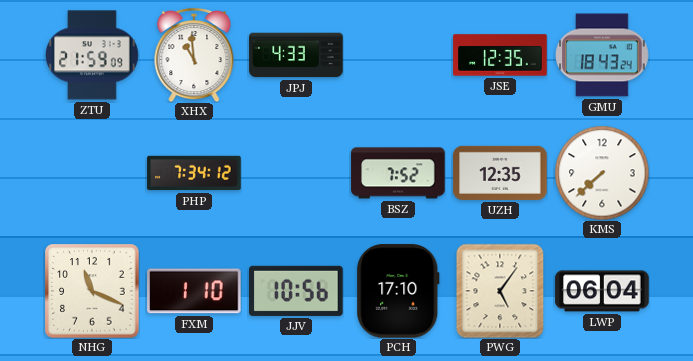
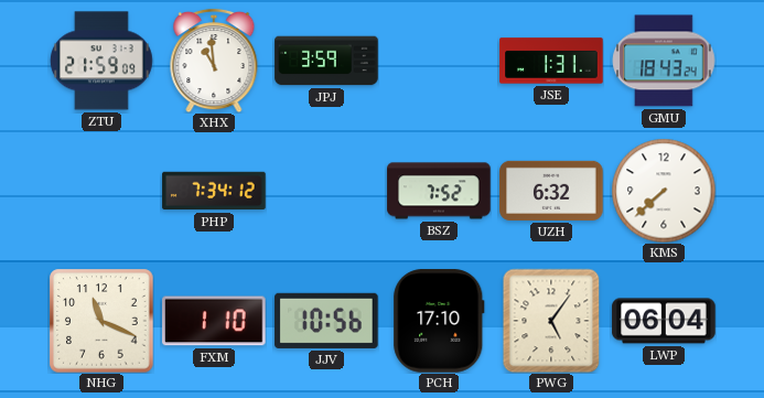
JPJ: 4:33 -> 3:59
JSE: 12:35 -> 1:31
UZH: 12:35 -> 6:32
